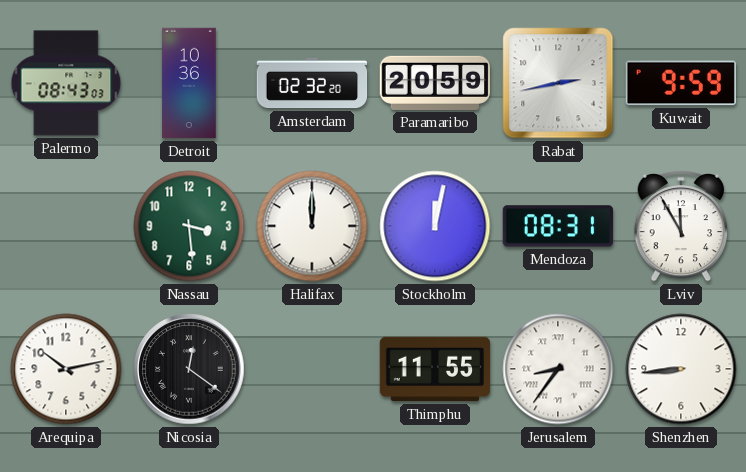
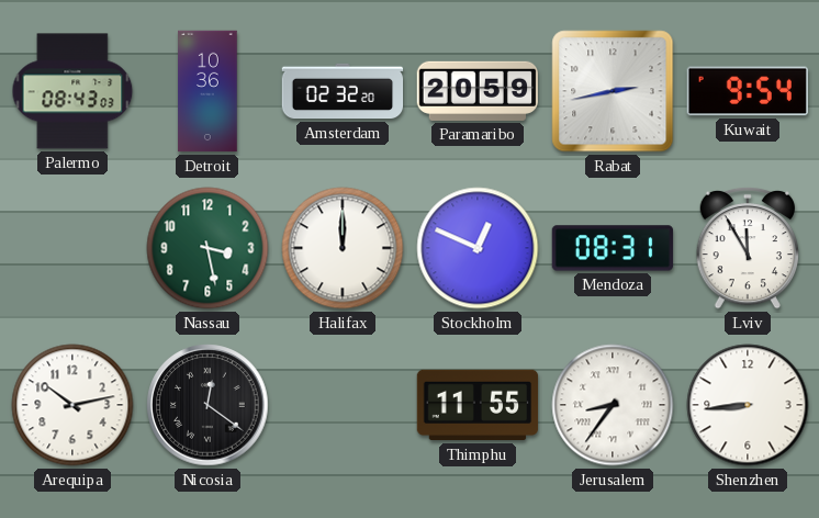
Kuwait: 9:59 -> 9:54
Nassau: 3:29 -> 3:28
Stockholm: 12:02 -> 12:49
